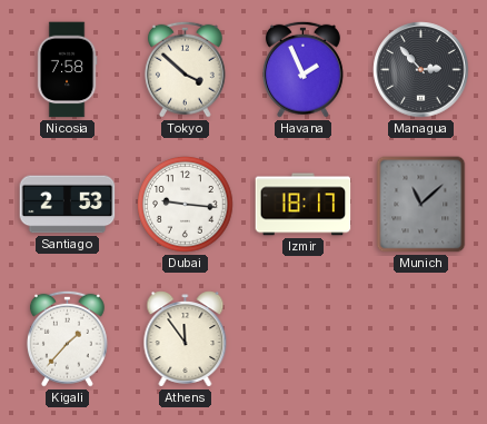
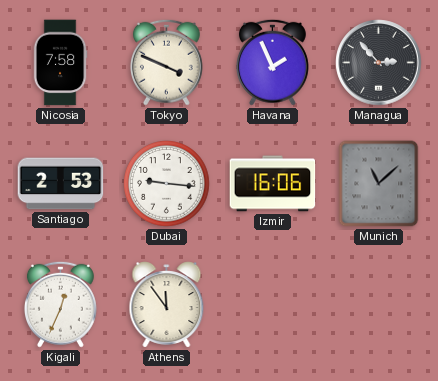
Tokyo: 3:52 -> 3:49
Izmir: 18:17 -> 16:06
Kigali: 1:37 -> 12:34
